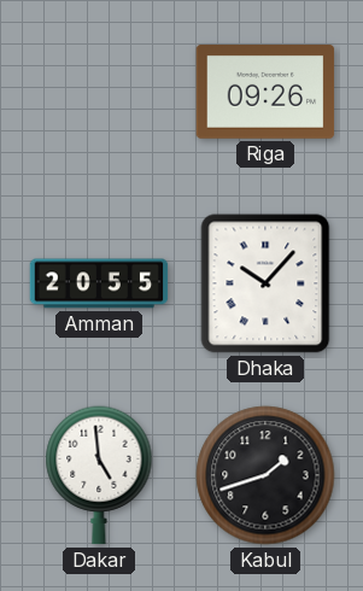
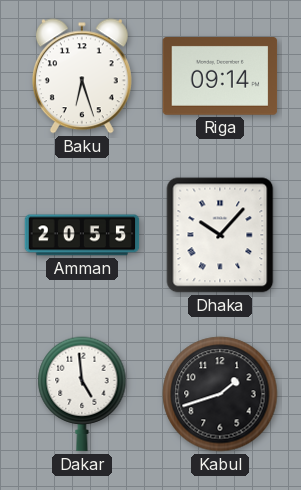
Baku: none -> 6:27
Riga: 09:26 -> 09:14
